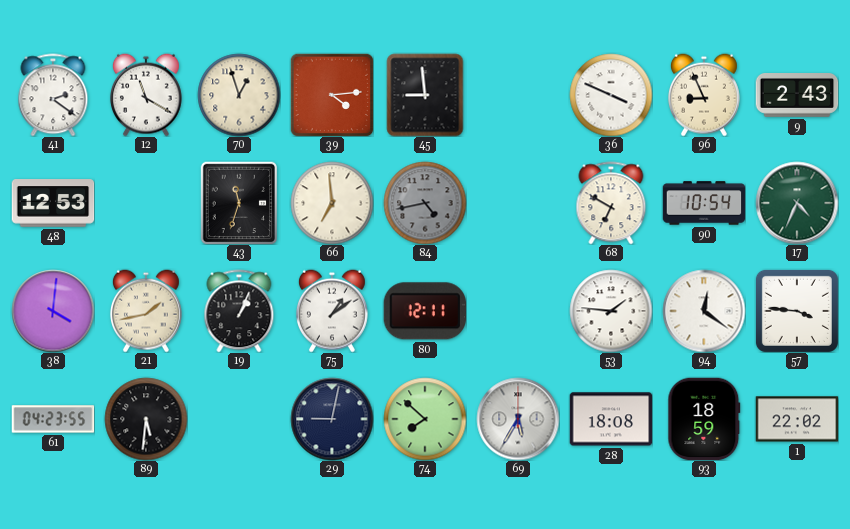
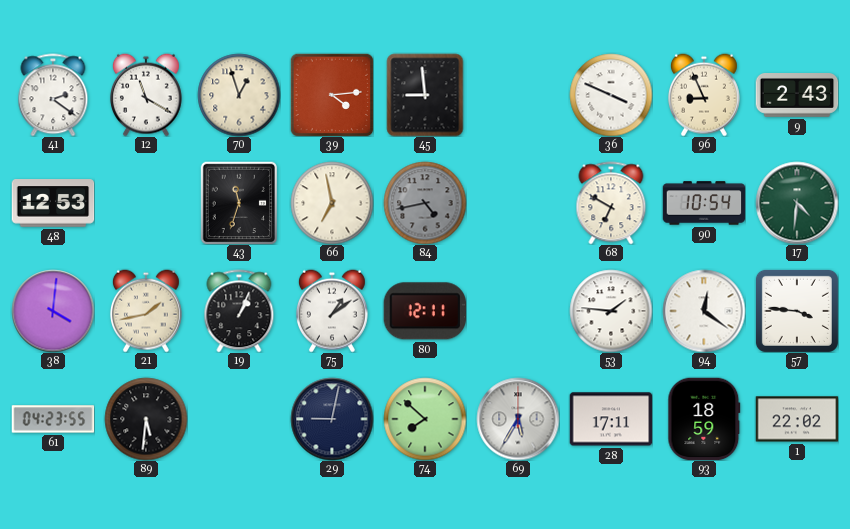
66: 6:59 -> 6:58
17: 4:34 -> 4:31
28: 18:08 -> 17:11
